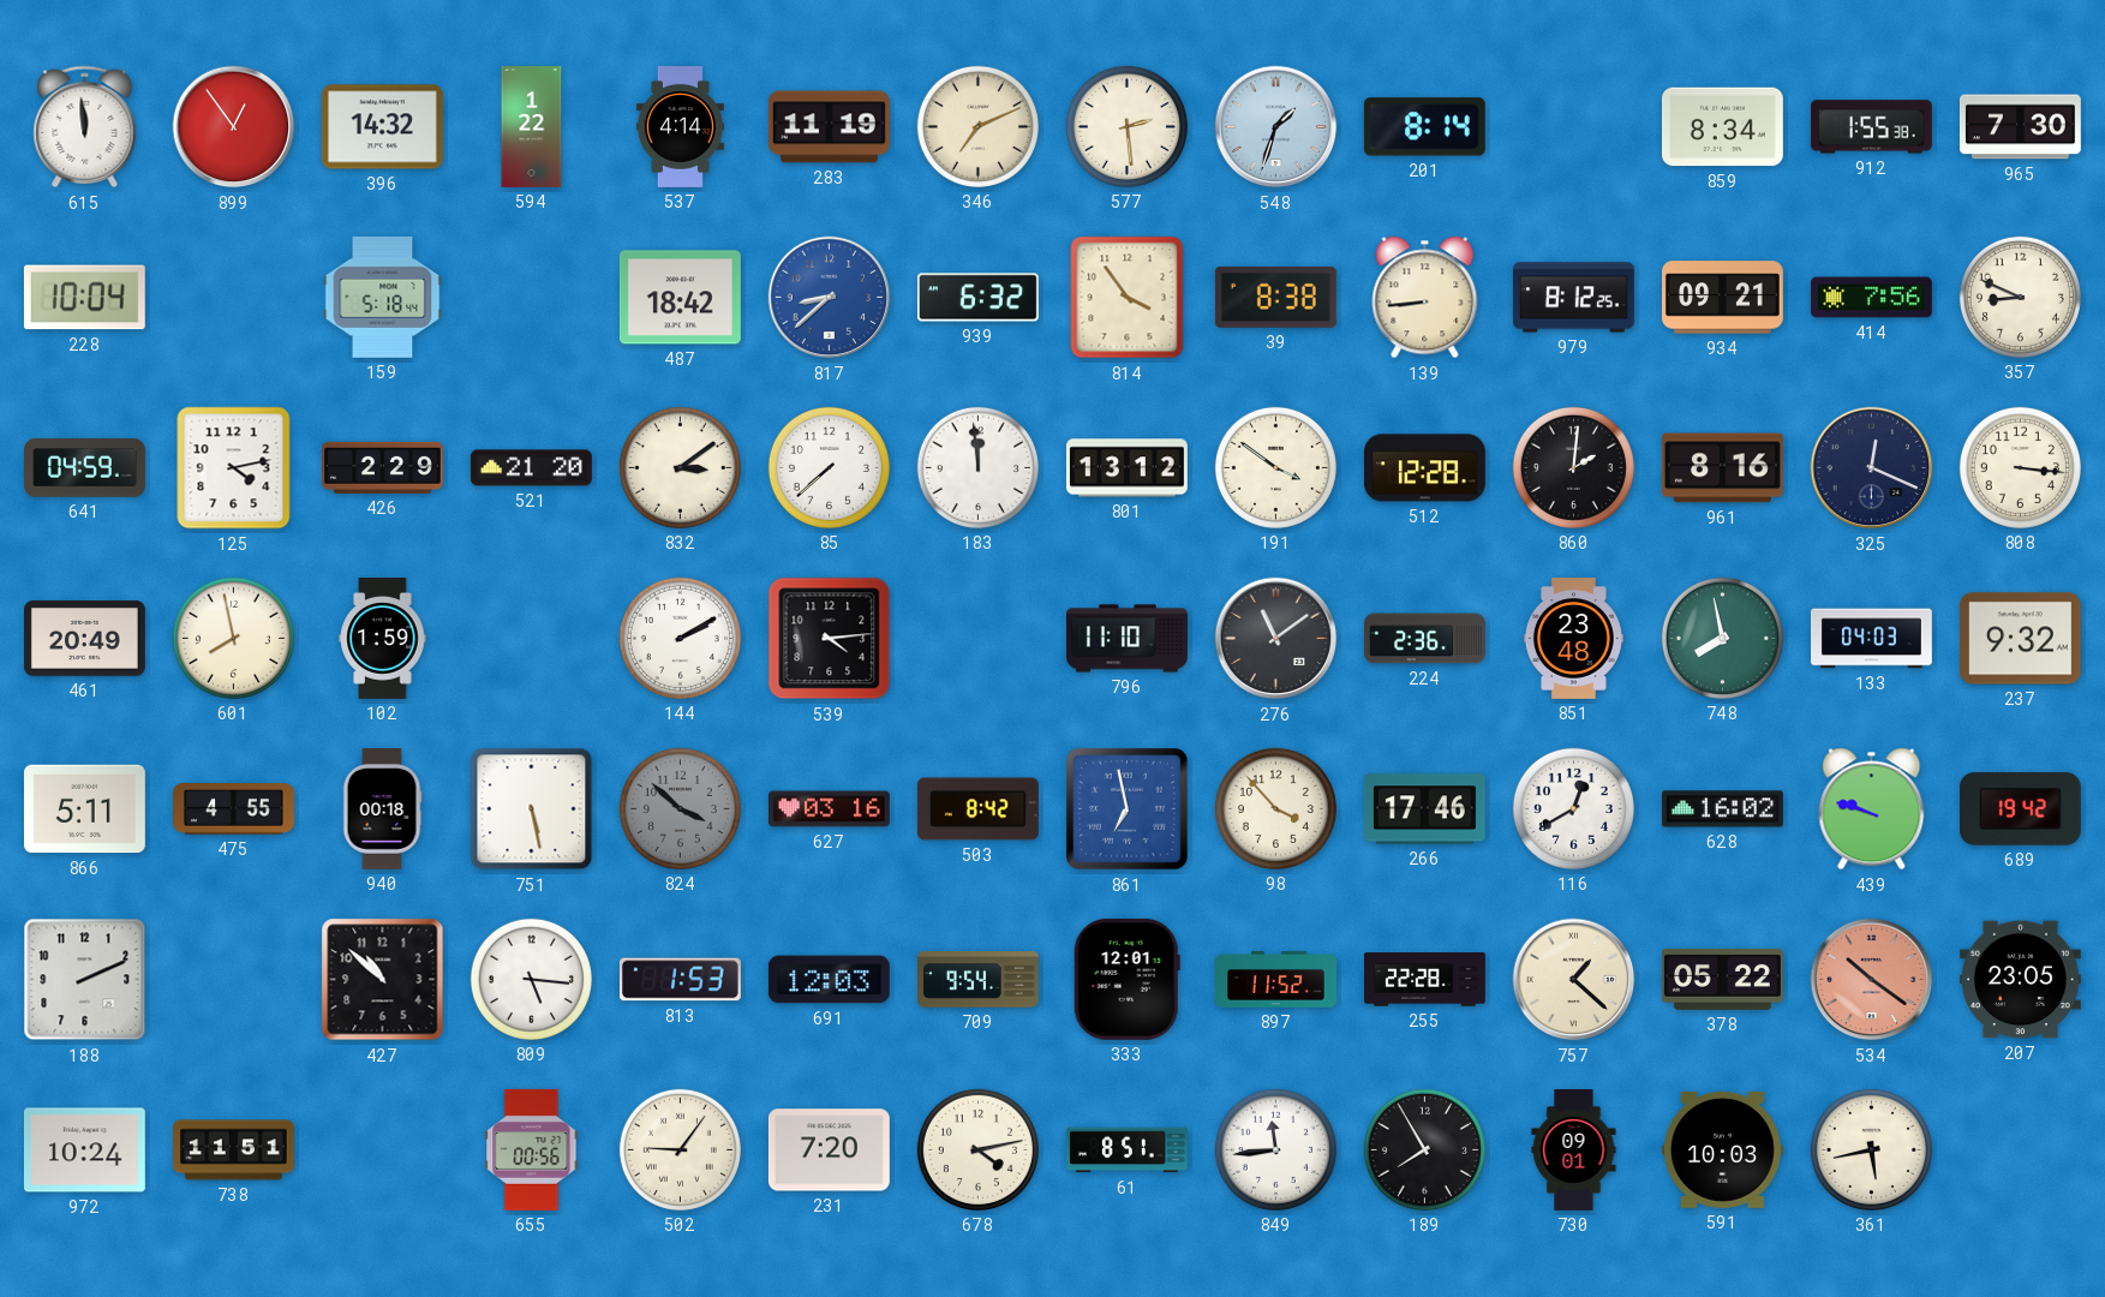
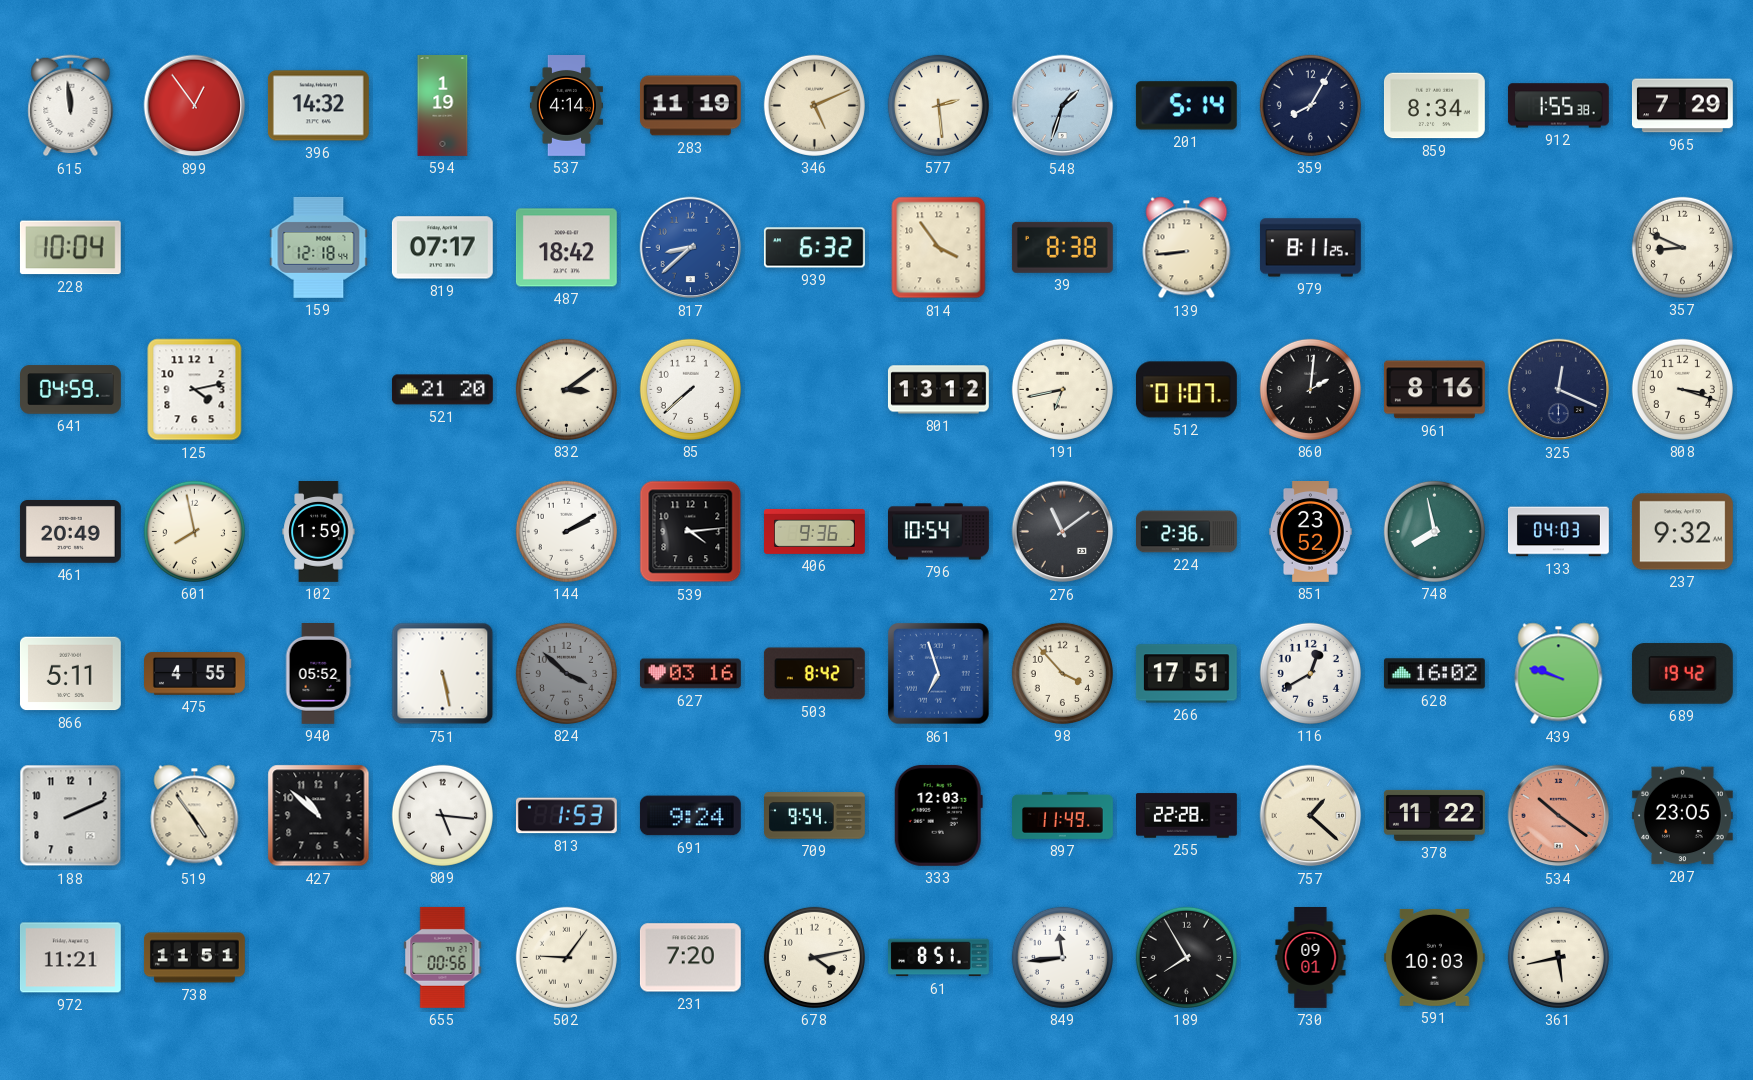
594: 1:22 -> 1:19
346: 7:11 -> 5:11
201: 8:14 -> 5:14
359: none -> 8:05
965: 7:30 -> 7:29
159: 5:18 -> 12:18
819: none -> 07:17
979: 8:12 -> 8:11
934: 09:21 -> none
414: 7:56 -> none
426: 2:29 -> none
183: 11:59 -> none
191: 3:51 -> 6:43
512: 12:28 -> 01:07
808: 3:16 -> 3:18
406: none -> 9:36
796: 11:10 -> 10:54
851: 23:48 -> 23:52
940: 00:18 -> 05:52
861: 6:58 -> 6:57
266: 17:46 -> 17:51
519: none -> 4:54
691: 12:03 -> 9:24
333: 12:01 -> 12:03
897: 11:52 -> 11:49
378: 05:22 -> 11:22
972: 10:24 -> 11:21
